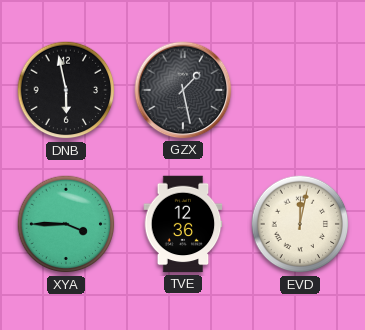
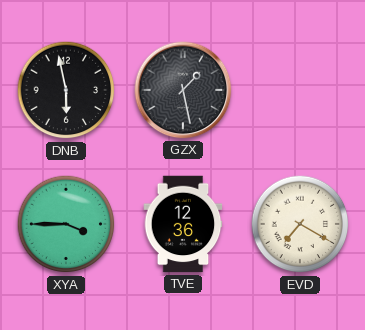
EVD: 12:02 -> 7:20
